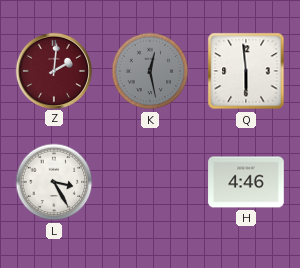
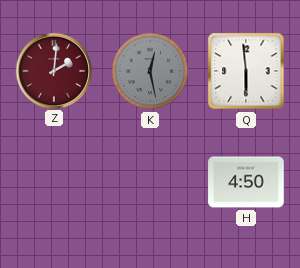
L: 3:25 -> none
H: 4:46 -> 4:50
